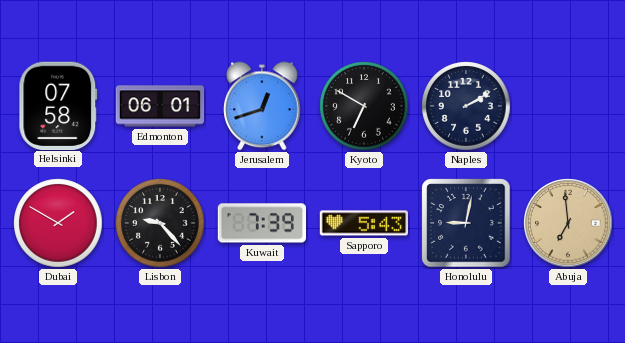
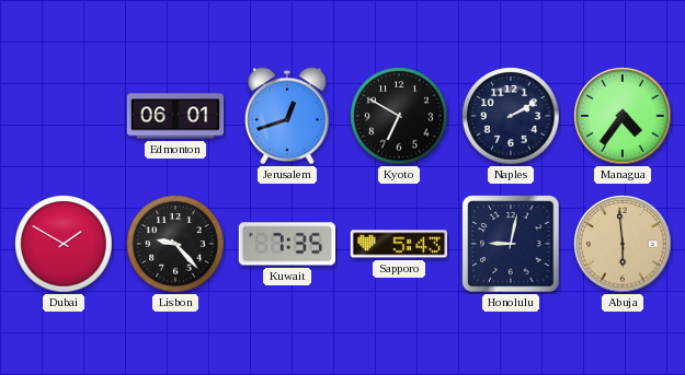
Helsinki: 07:58 -> none
Managua: none -> 4:36
Kuwait: 7:39 -> 7:35
Abuja: 6:59 -> 5:59
